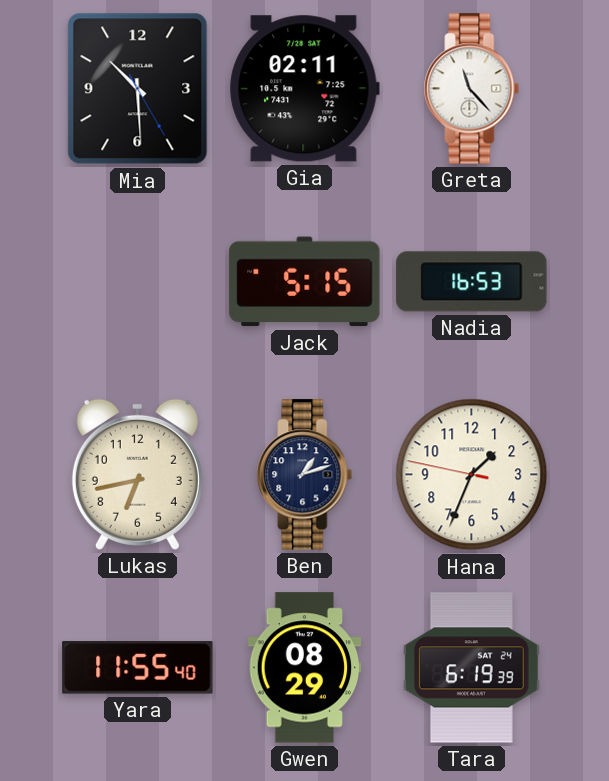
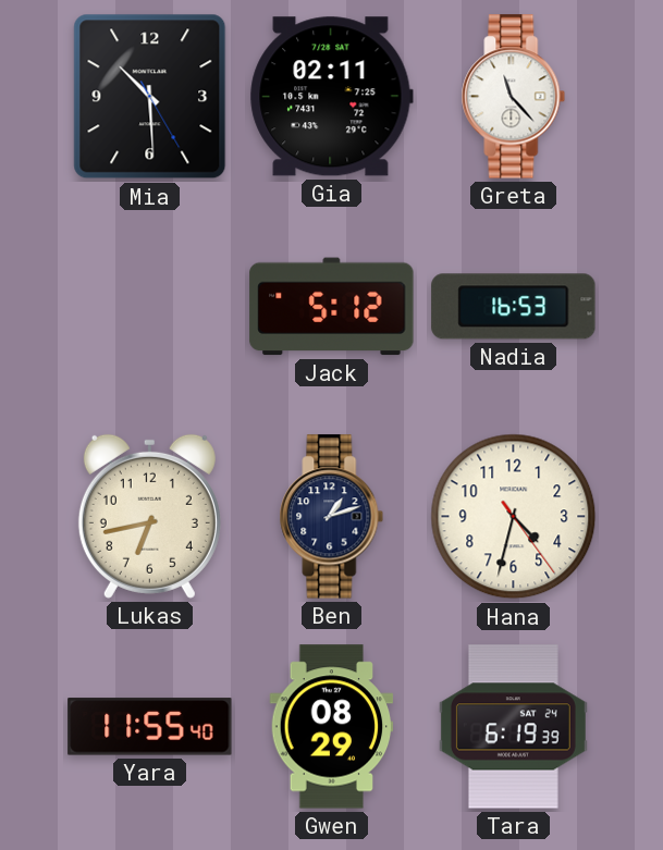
Jack: 5:15 -> 5:12
Hana: 1:33 -> 4:32
